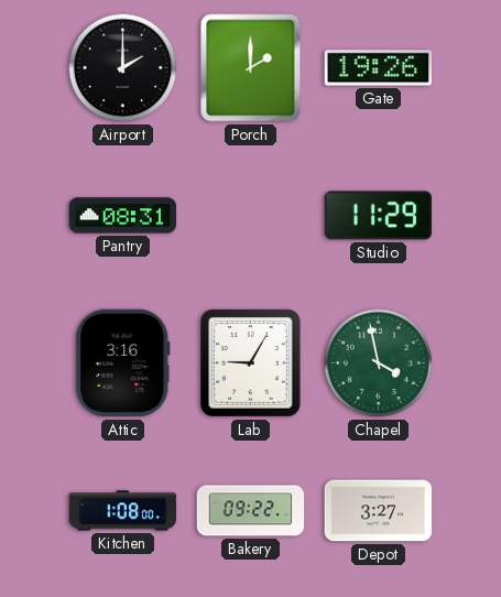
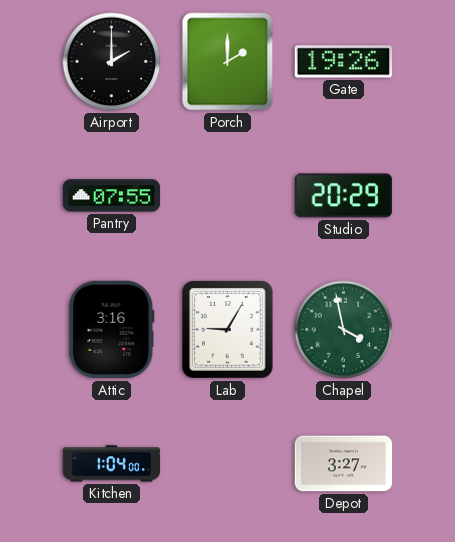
Pantry: 08:31 -> 07:55
Studio: 11:29 -> 20:29
Kitchen: 1:08 -> 1:04
Bakery: 09:22 -> none
